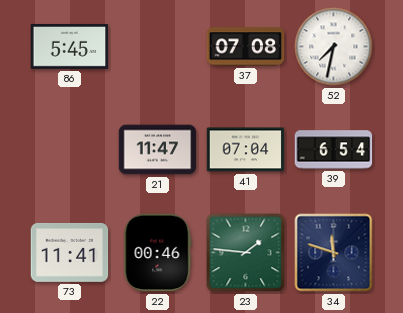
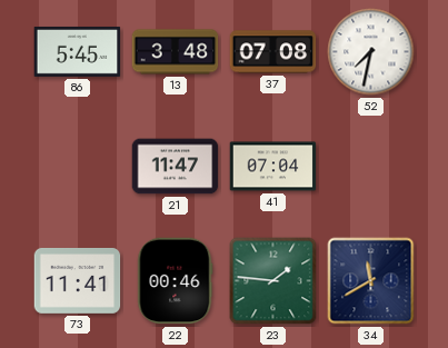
13: none -> 3:48
39: 6:54 -> none
34: 11:48 -> 11:40
